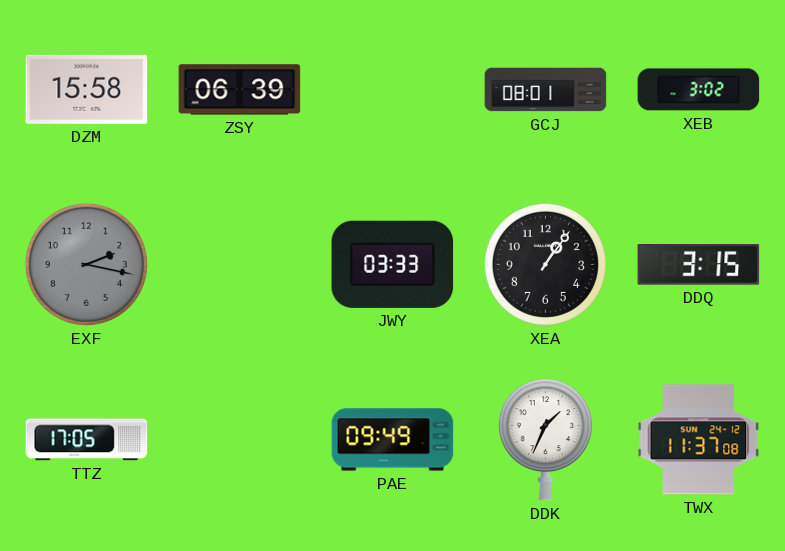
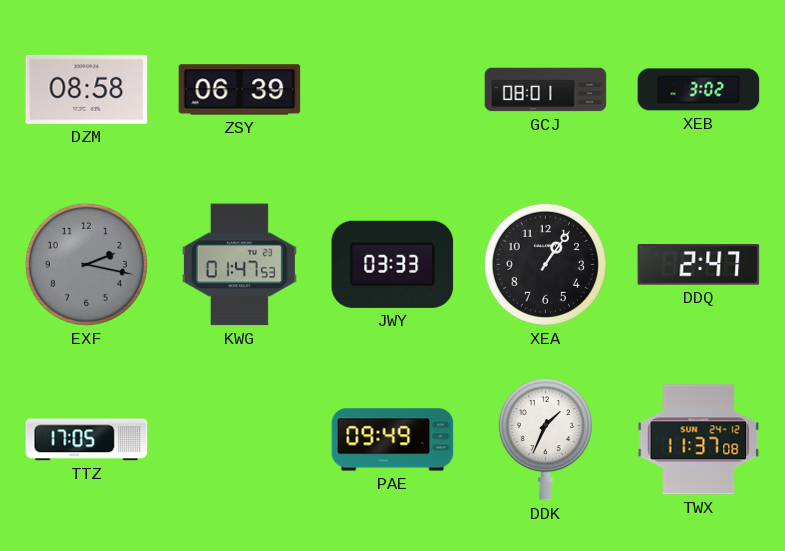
DZM: 15:58 -> 08:58
KWG: none -> 01:47
DDQ: 3:15 -> 2:47
